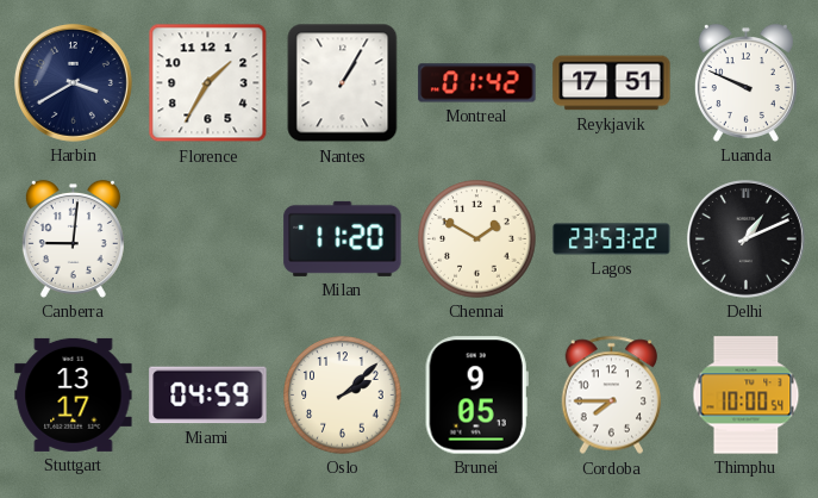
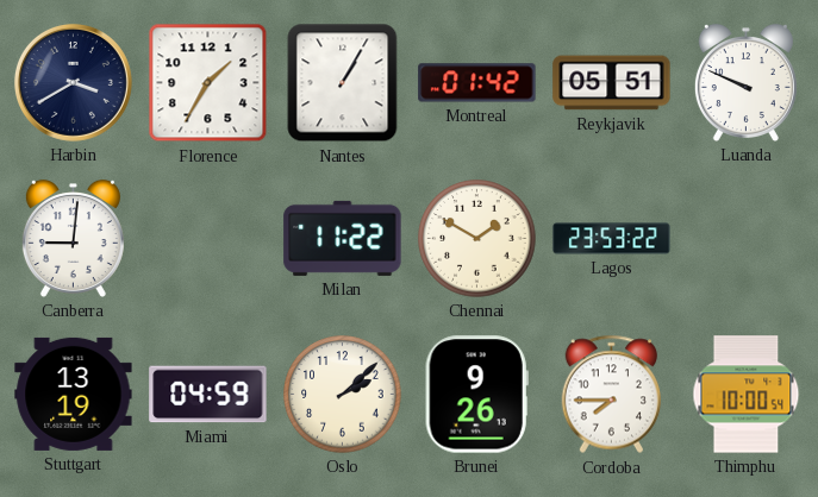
Reykjavik: 17:51 -> 05:51
Milan: 11:20 -> 11:22
Delhi: 1:11 -> none
Stuttgart: 13:17 -> 13:19
Brunei: 9:05 -> 9:26
